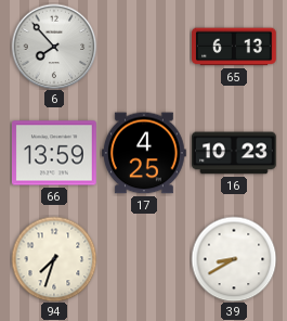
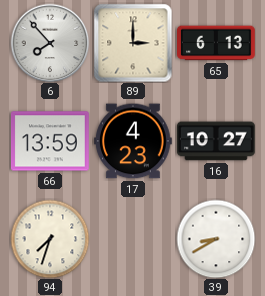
89: none -> 3:00
17: 4:25 -> 4:23
16: 10:23 -> 10:27
